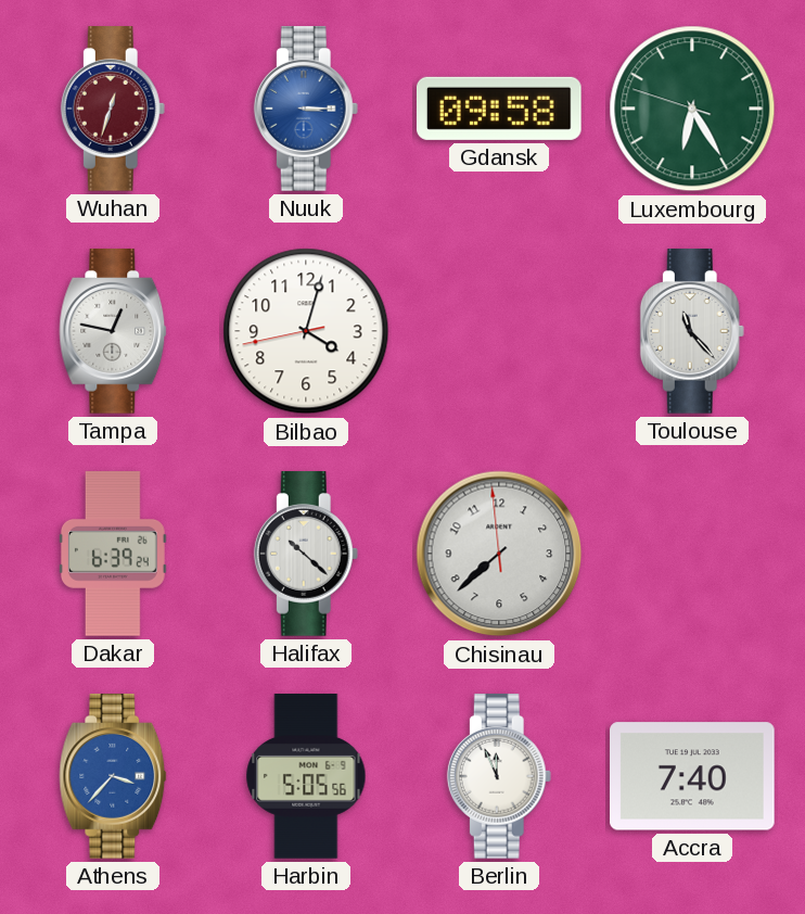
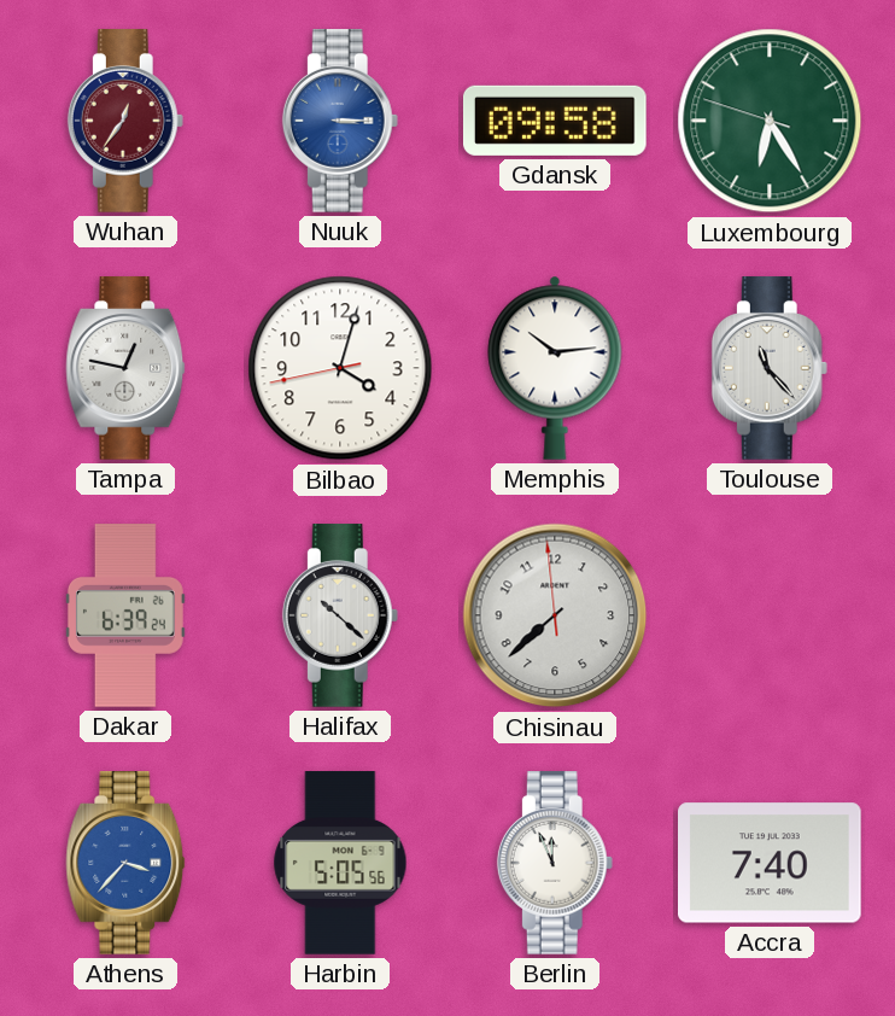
Wuhan: 12:33 -> 12:36
Memphis: none -> 10:14
